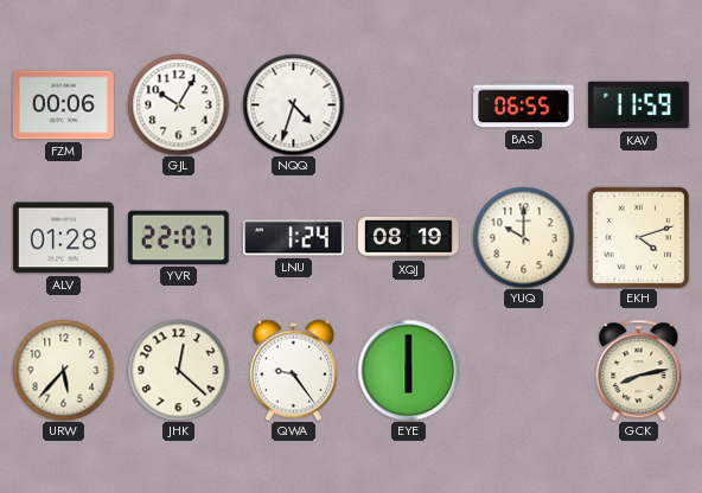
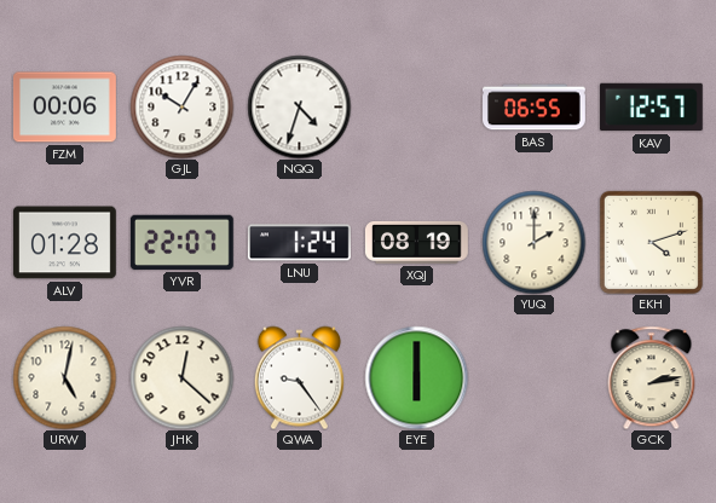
KAV: 11:59 -> 12:57
YUQ: 10:00 -> 2:00
URW: 5:37 -> 5:02
GCK: 8:13 -> 2:13
